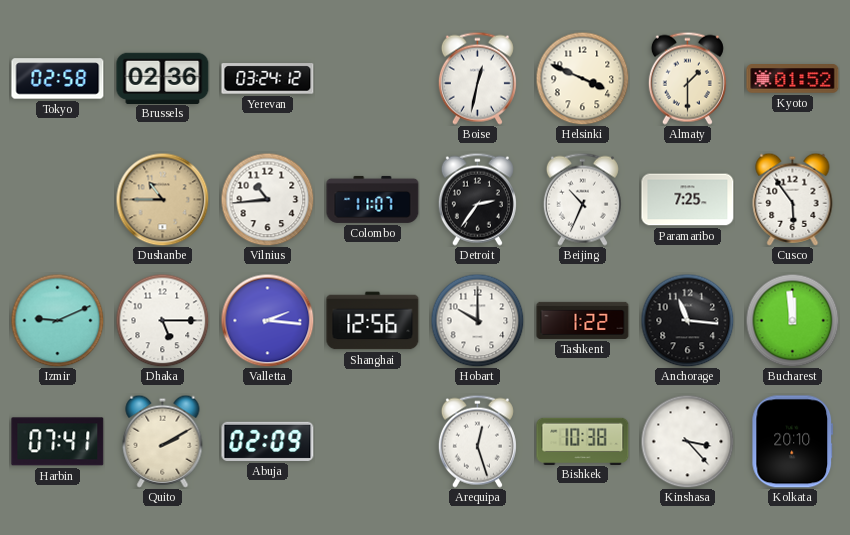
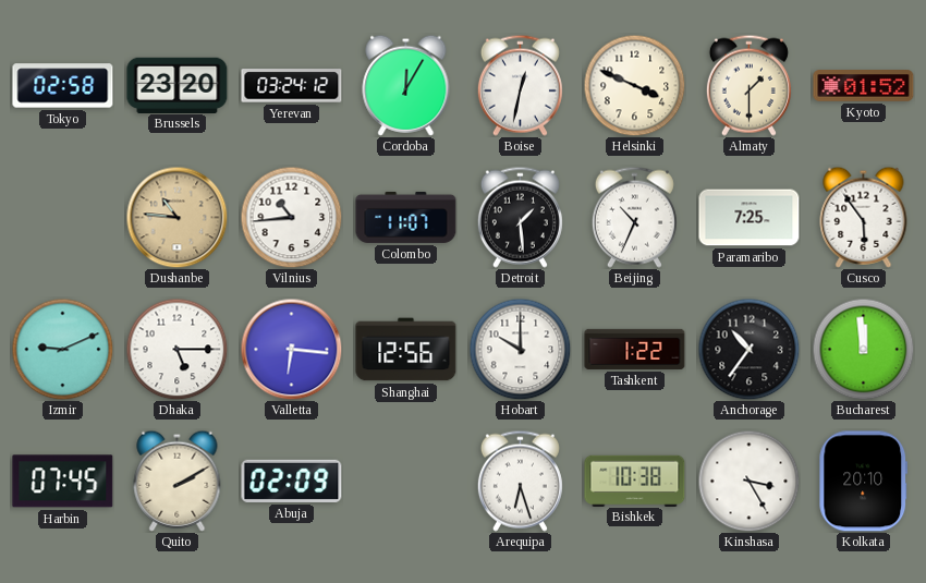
Brussels: 02:36 -> 23:20
Cordoba: none -> 12:05
Dushanbe: 10:45 -> 10:46
Detroit: 2:36 -> 1:29
Valletta: 2:16 -> 6:16
Anchorage: 11:16 -> 10:36
Harbin: 07:41 -> 07:45
Arequipa: 12:27 -> 6:27
Kinshasa: 3:23 -> 3:25
